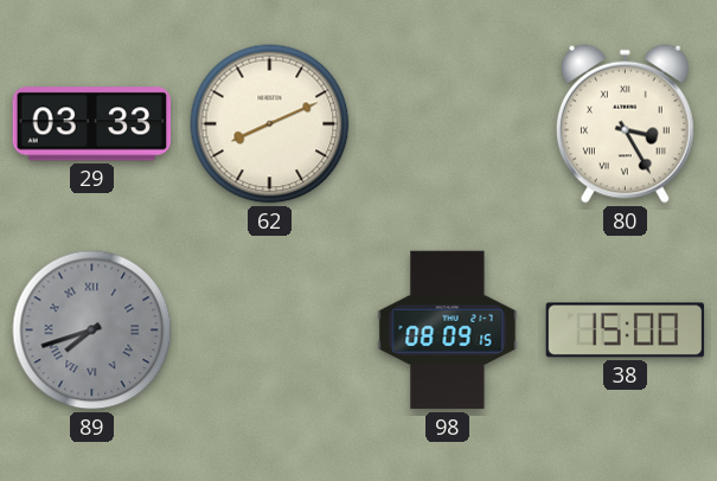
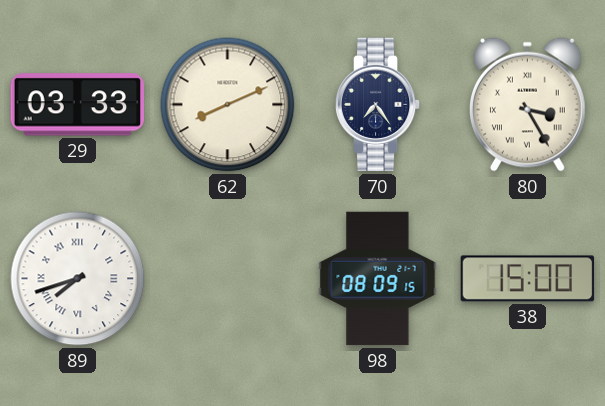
70: none -> 7:24
89 dial: grey -> white
